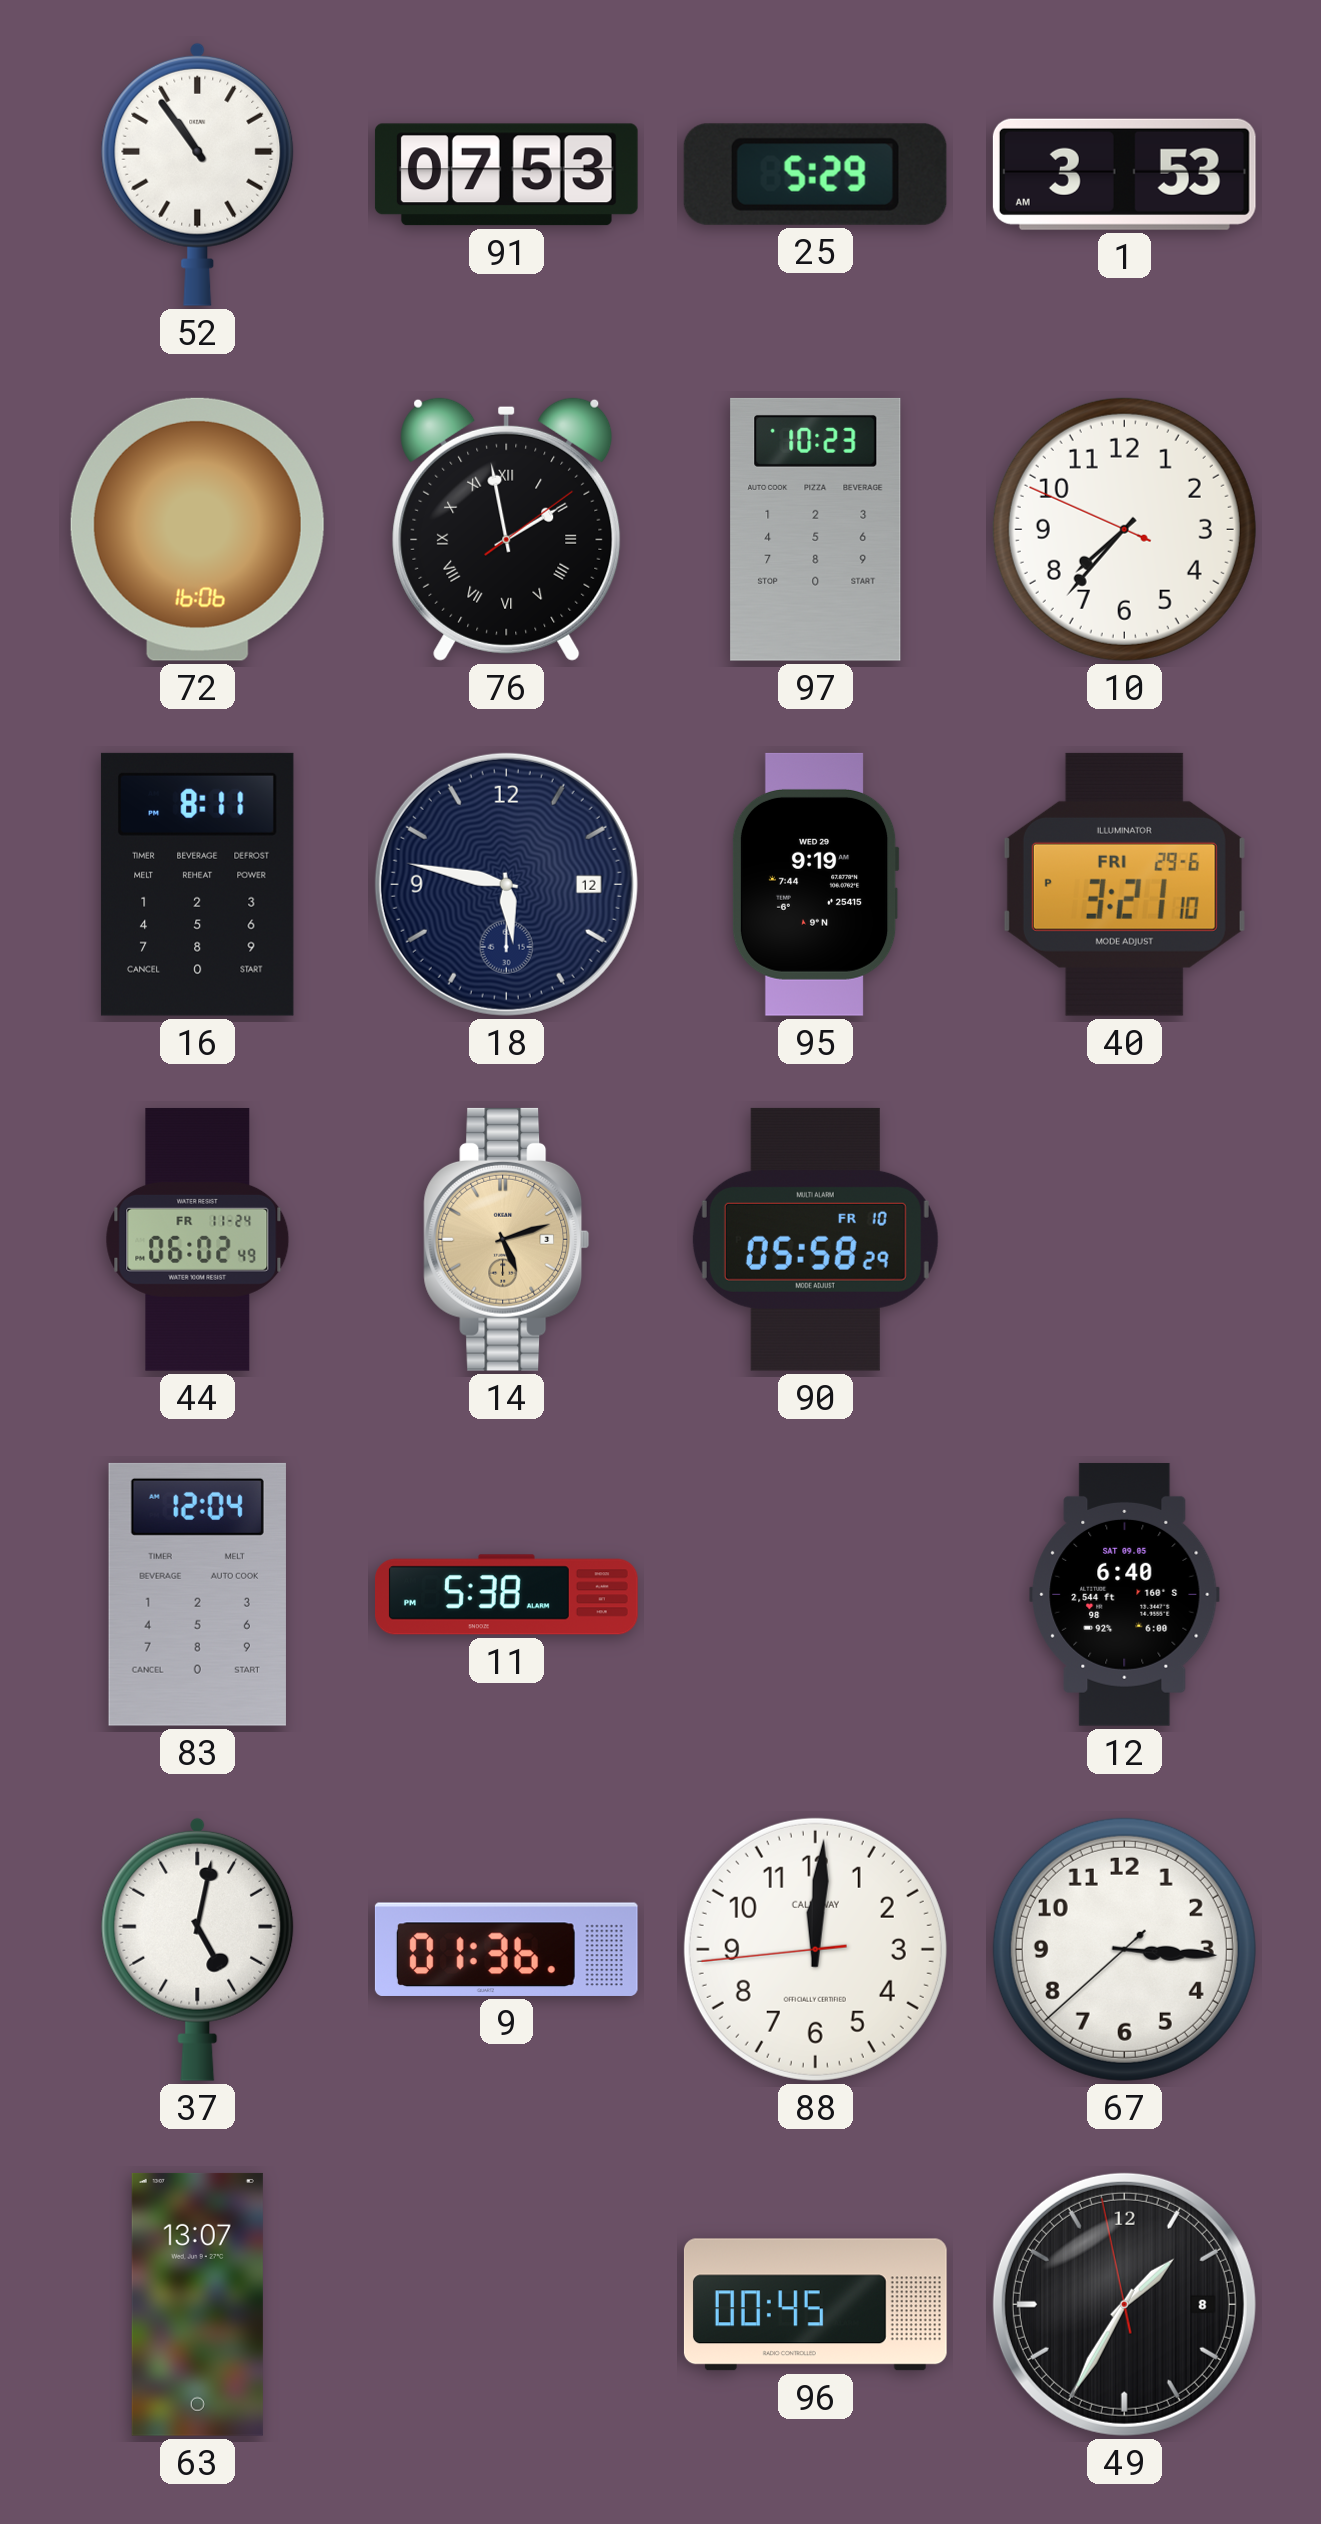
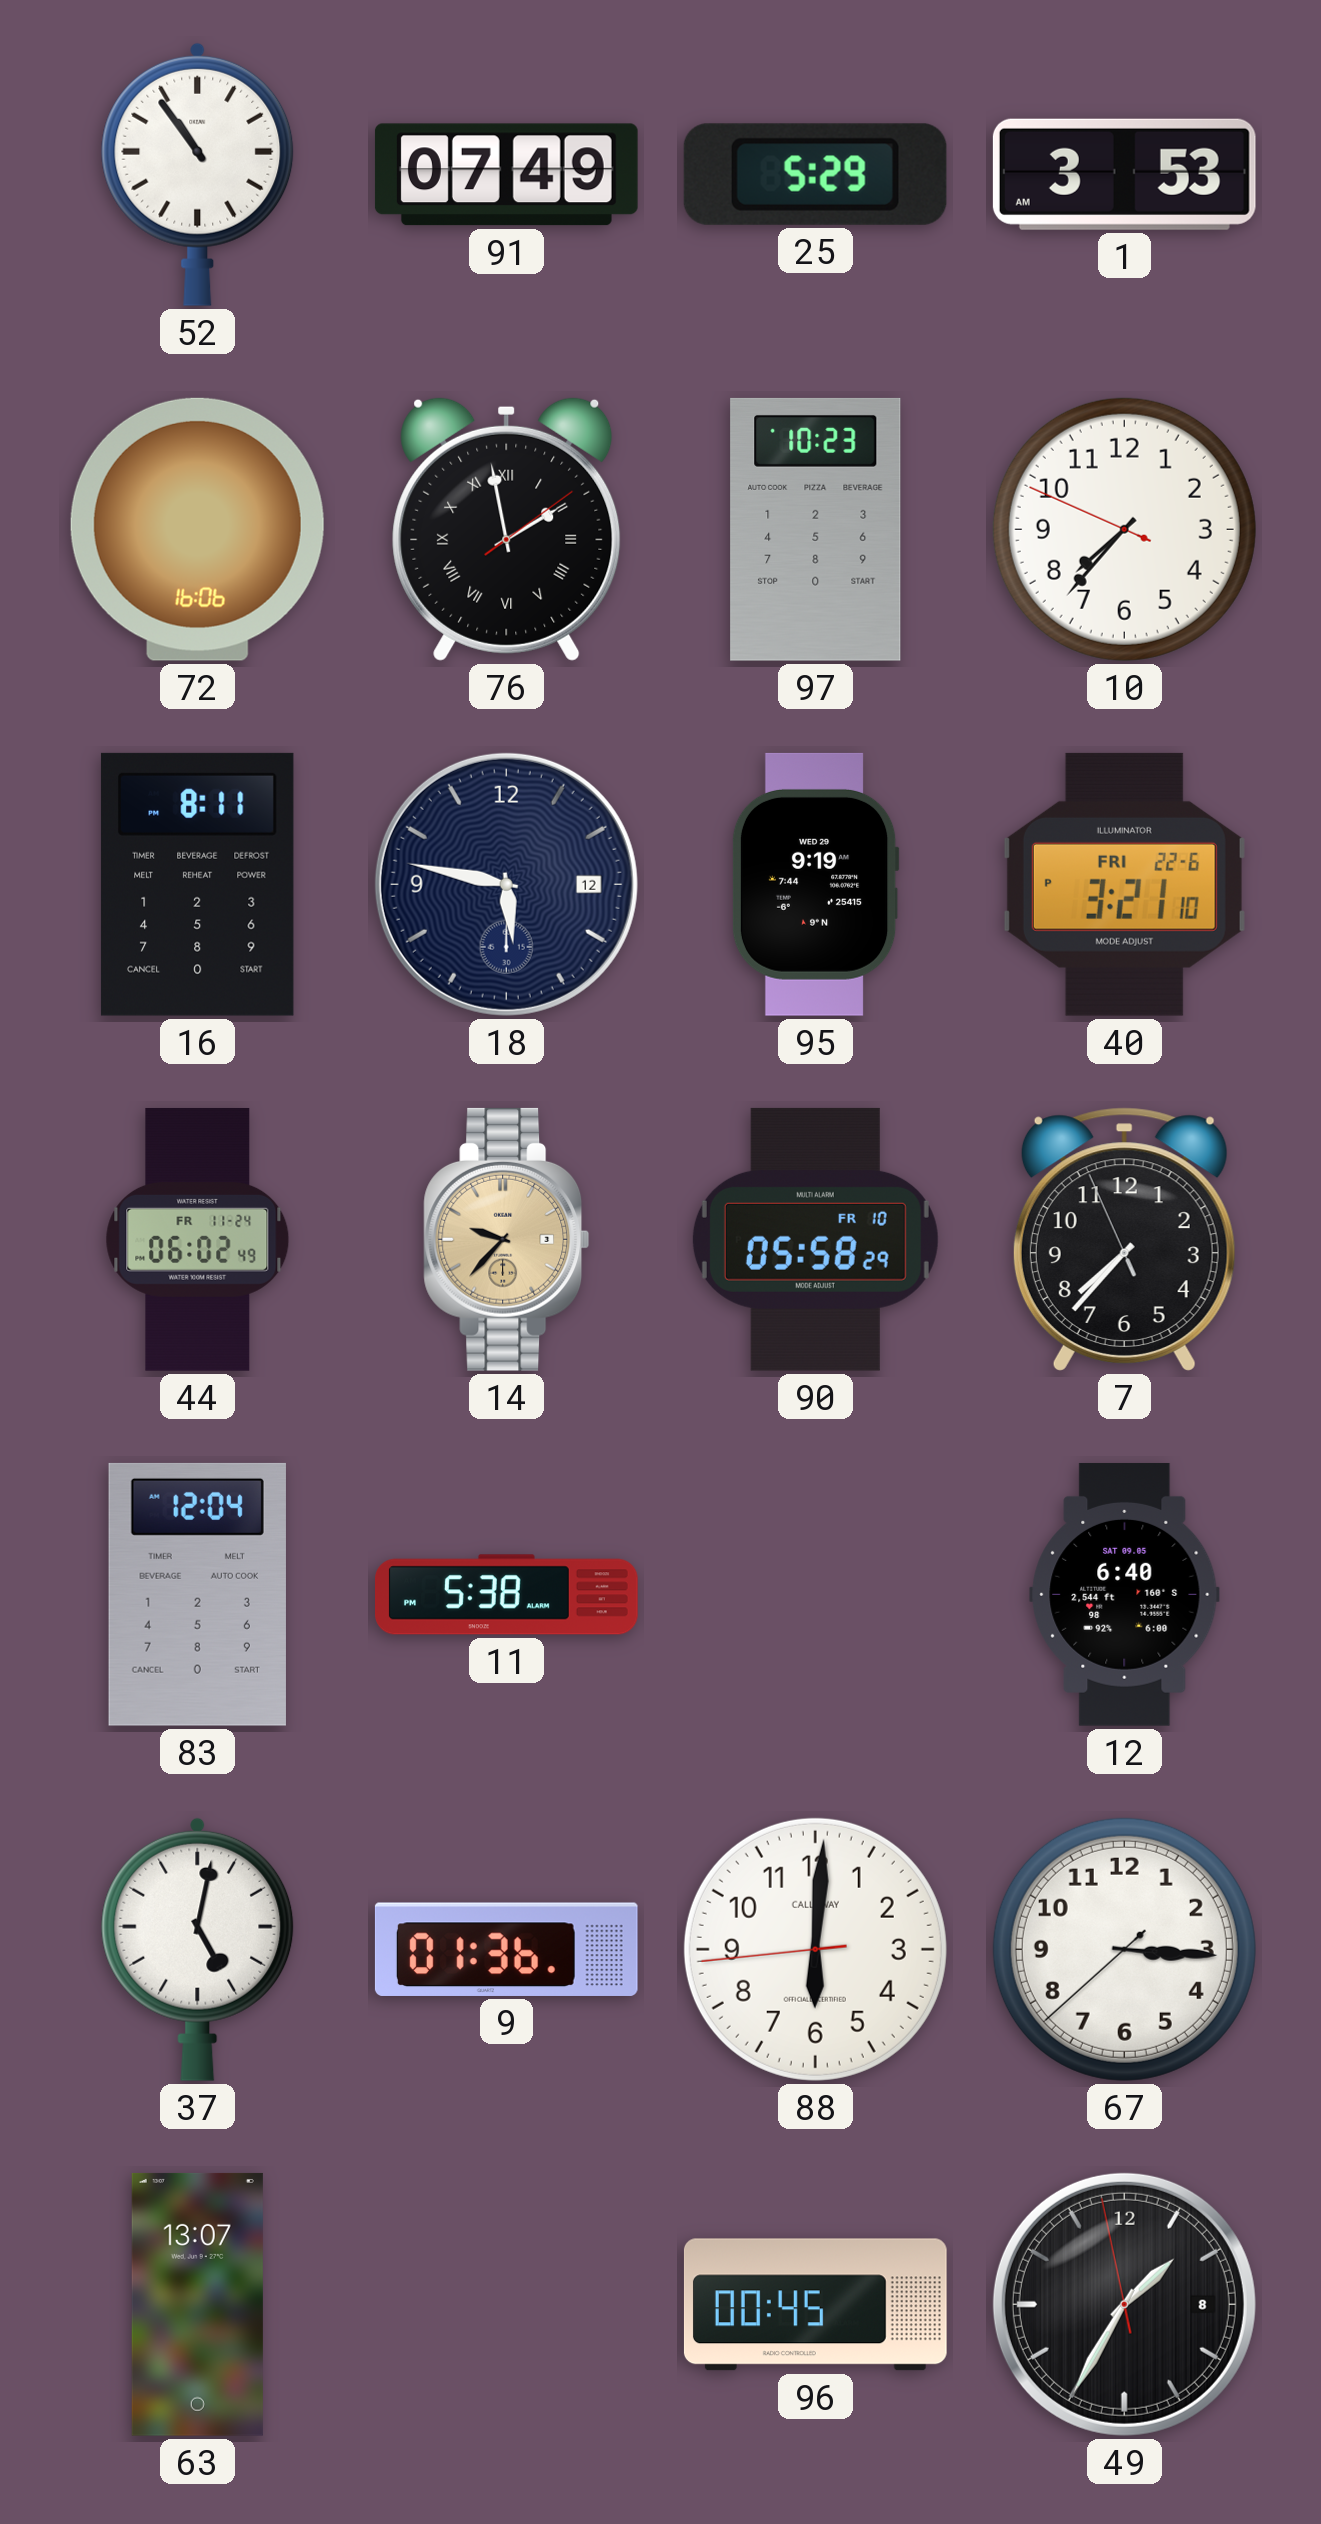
91: 07:53 -> 07:49
40 date: FRI 29-6 -> FRI 22-6
14: 5:12 -> 9:37
7: none -> 7:36
88: 12:00 -> 6:00
